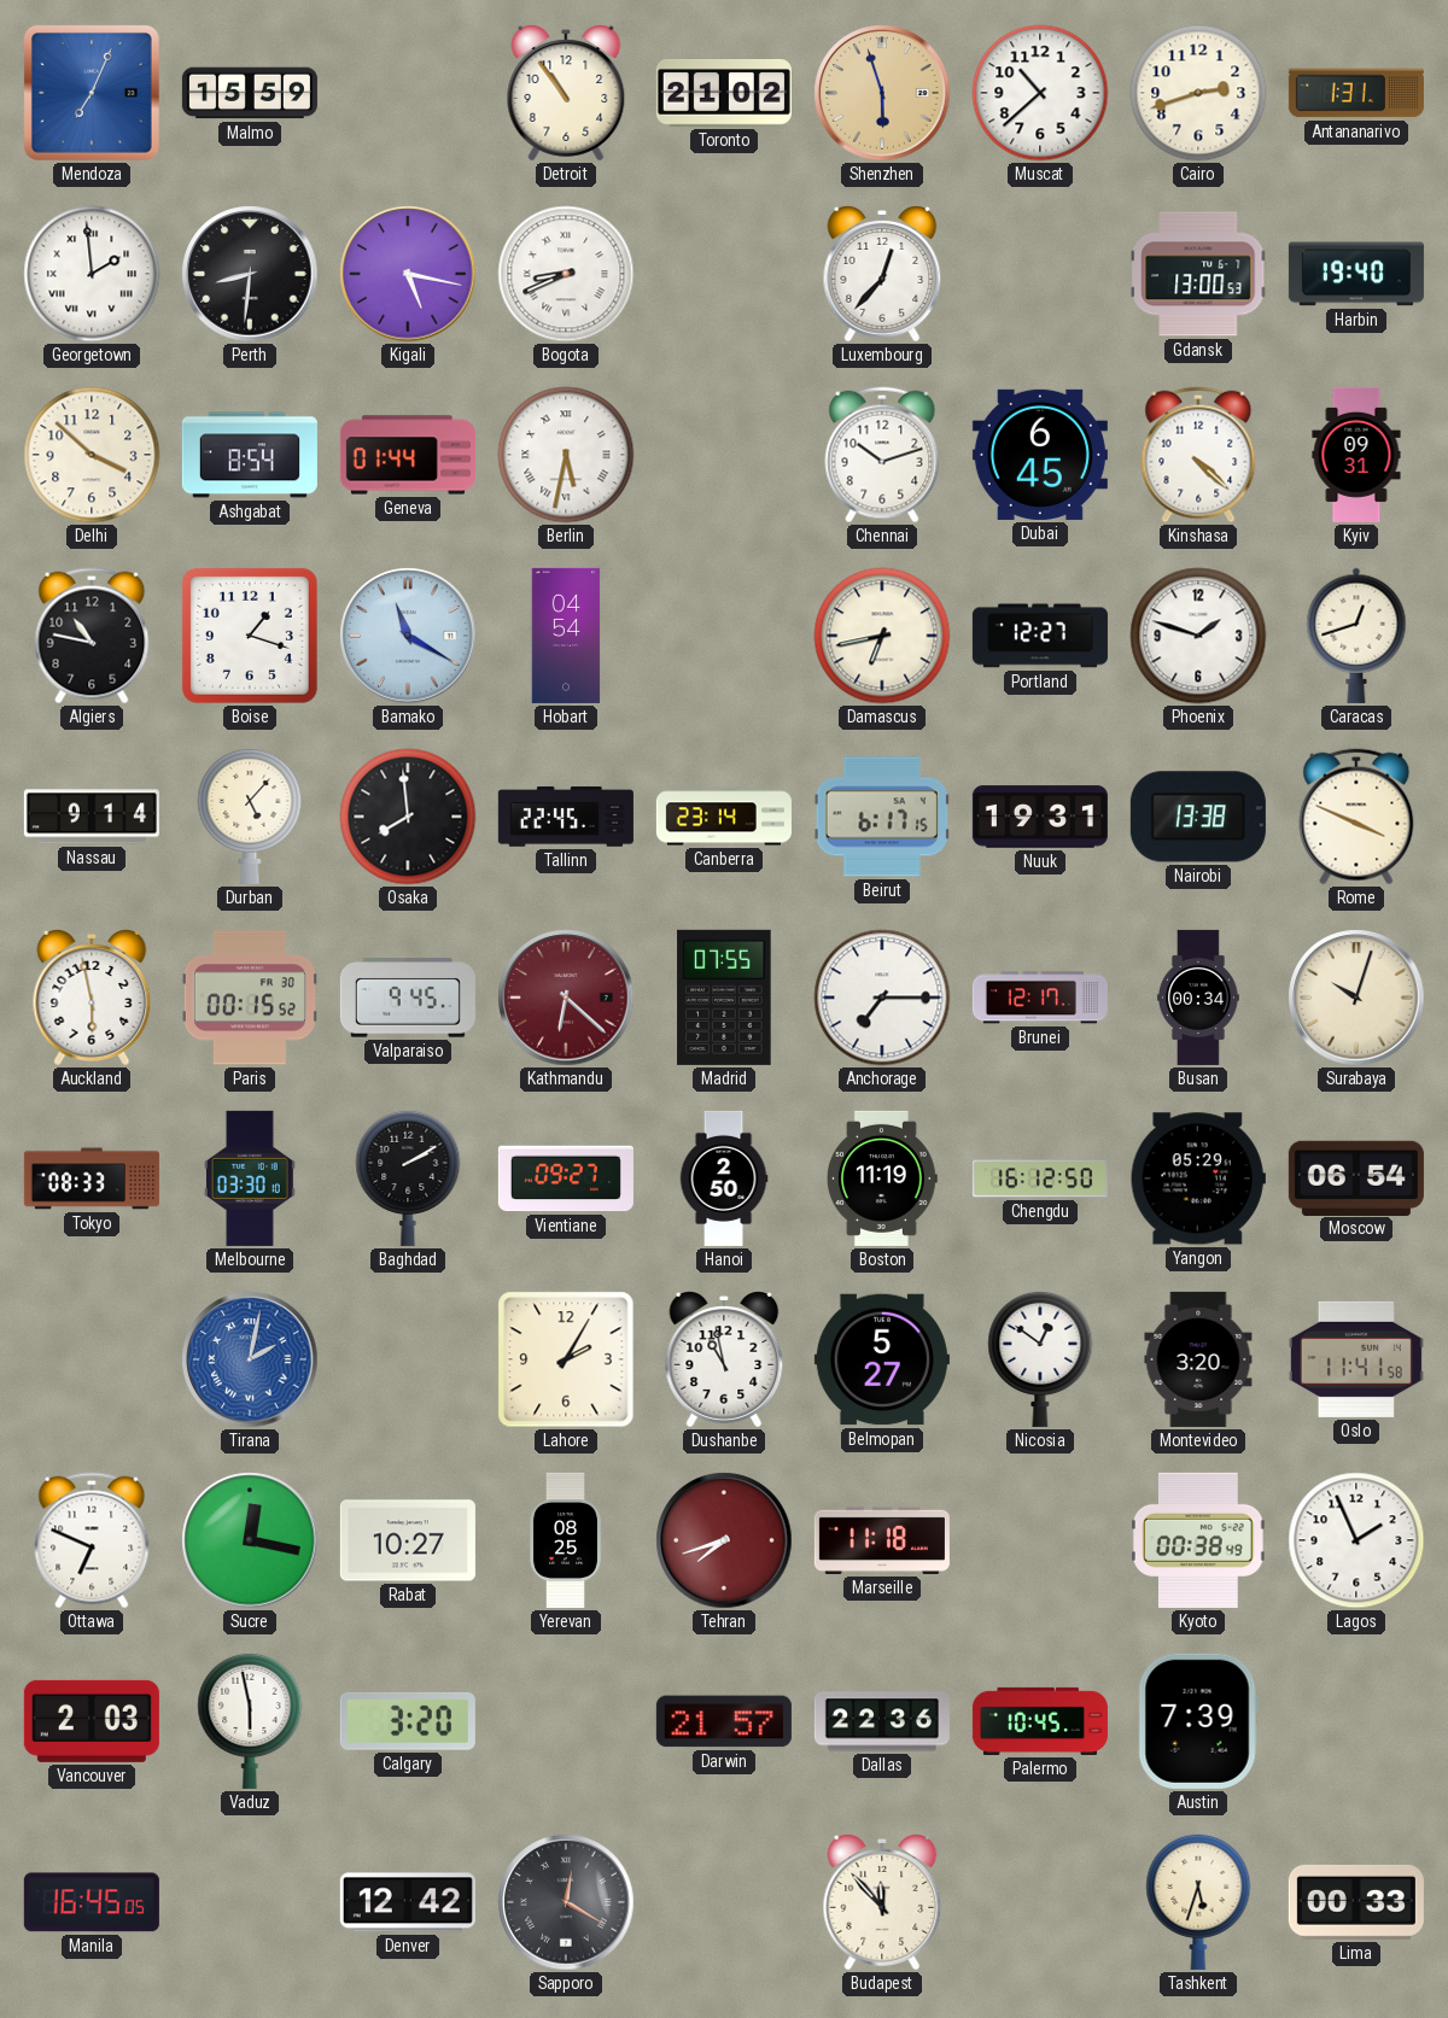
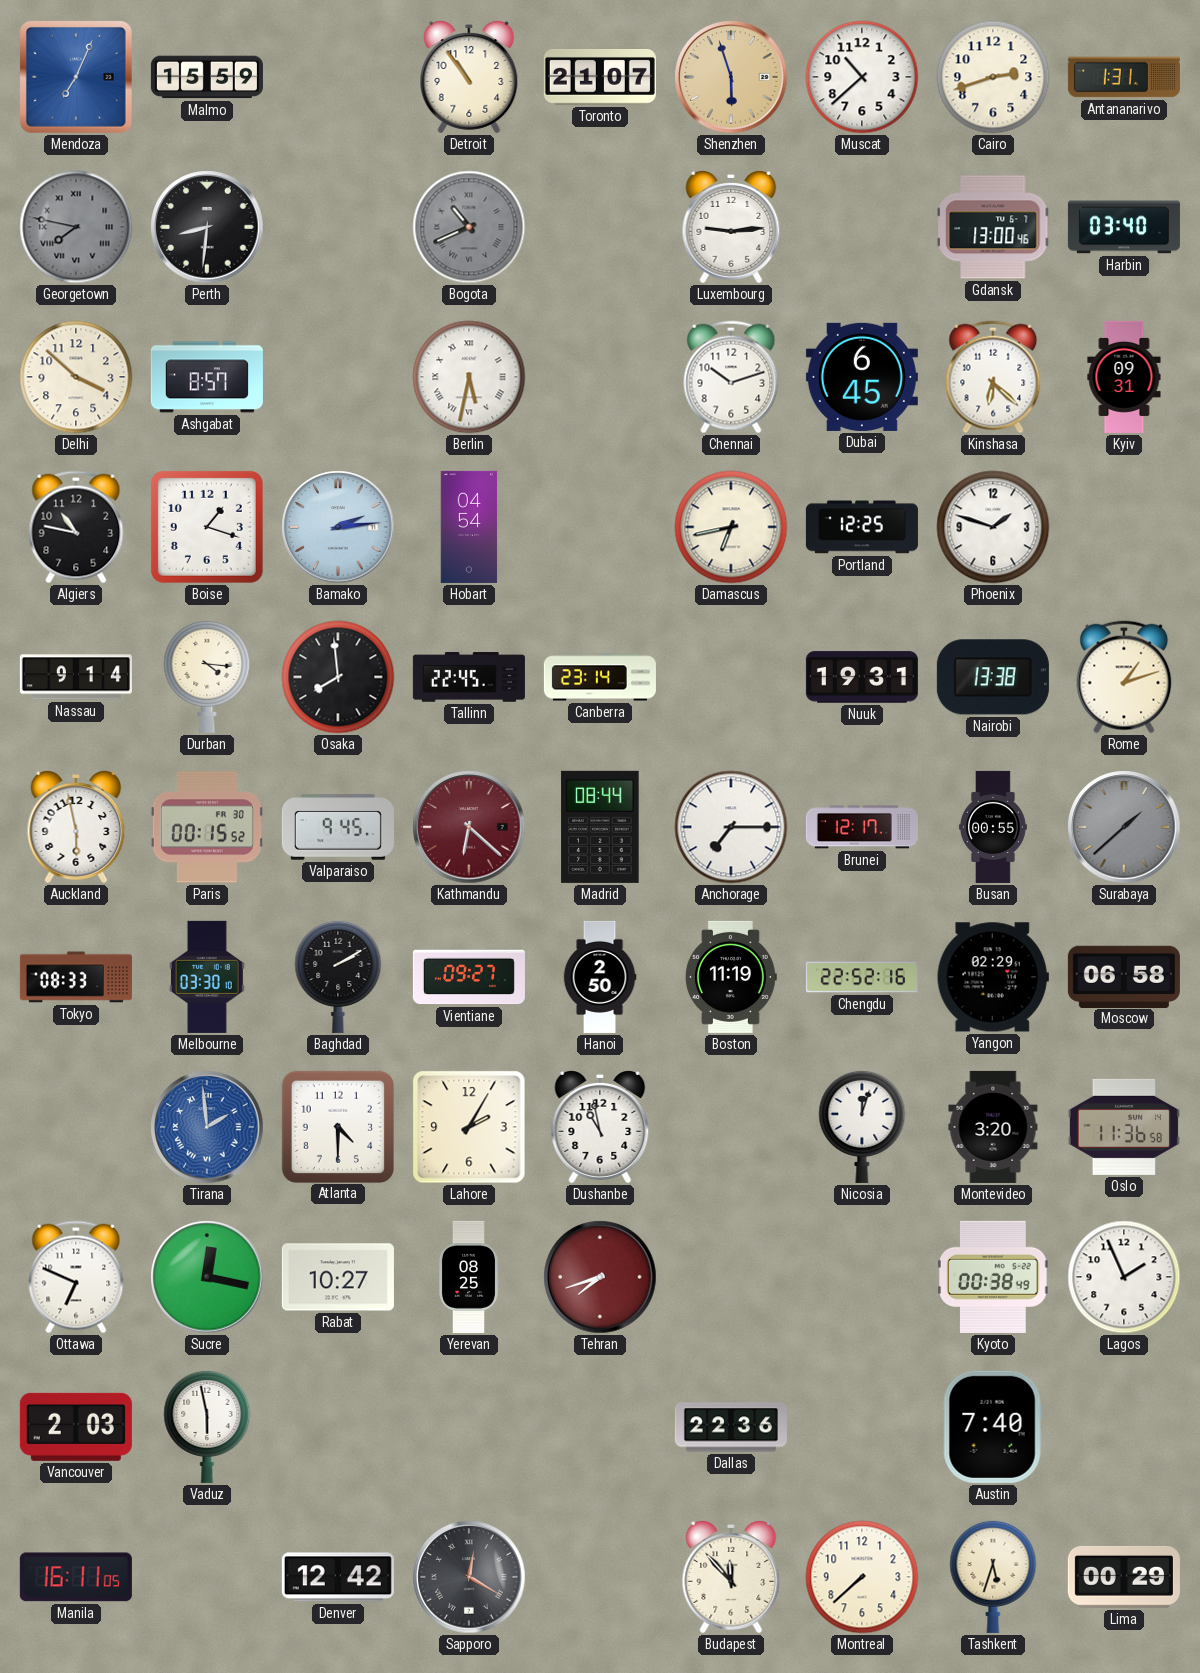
Toronto: 21:02 -> 21:07
Georgetown: 1:59 -> 7:47
Georgetown dial: white -> grey
Kigali: 5:17 -> none
Bogota: 8:41 -> 10:41
Bogota dial: white -> grey
Luxembourg: 12:37 -> 9:14
Gdansk: 13:00:53 -> 13:00:46
Harbin: 19:40 -> 03:40
Ashgabat: 8:54 -> 8:57
Geneva: 01:44 -> none
Kinshasa: 4:22 -> 6:22
Bamako: 11:20 -> 2:14
Portland: 12:27 -> 12:25
Caracas: 12:42 -> none
Durban: 5:07 -> 4:16
Beirut: 6:17 -> none
Rome: 3:49 -> 1:12
Madrid: 07:55 -> 08:44
Busan: 00:34 -> 00:55
Surabaya: 10:03 -> 1:38
Surabaya dial: cream -> grey
Chengdu: 16:12 -> 22:52
Yangon: 05:29 -> 02:29
Moscow: 06:54 -> 06:58
Tirana: 2:02 -> 1:59
Atlanta: none -> 4:30
Belmopan: 5:27 -> none
Nicosia: 12:51 -> 12:03
Oslo: 11:41 -> 11:36
Marseille: 11:18 -> none
Calgary: 3:20 -> none
Darwin: 21:57 -> none
Palermo: 10:45 -> none
Austin: 7:39 -> 7:40
Manila: 16:45 -> 16:11
Montreal: none -> 7:38
Lima: 00:33 -> 00:29
